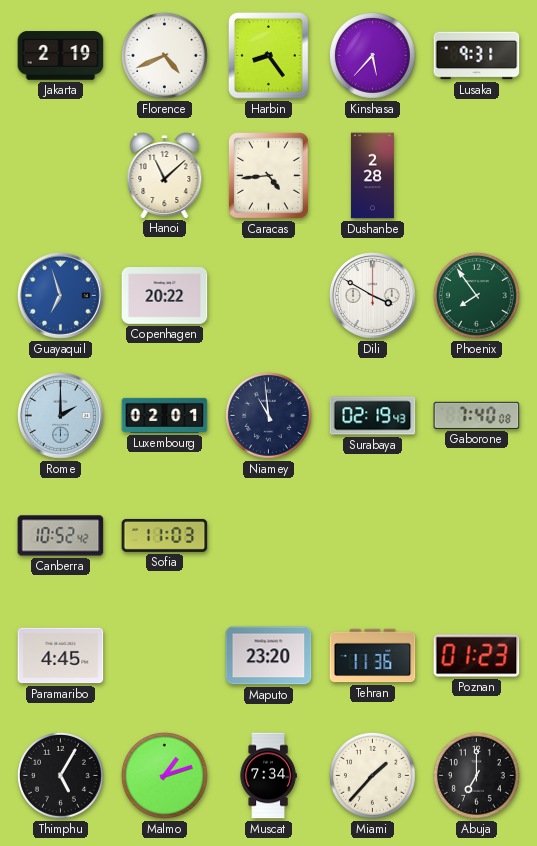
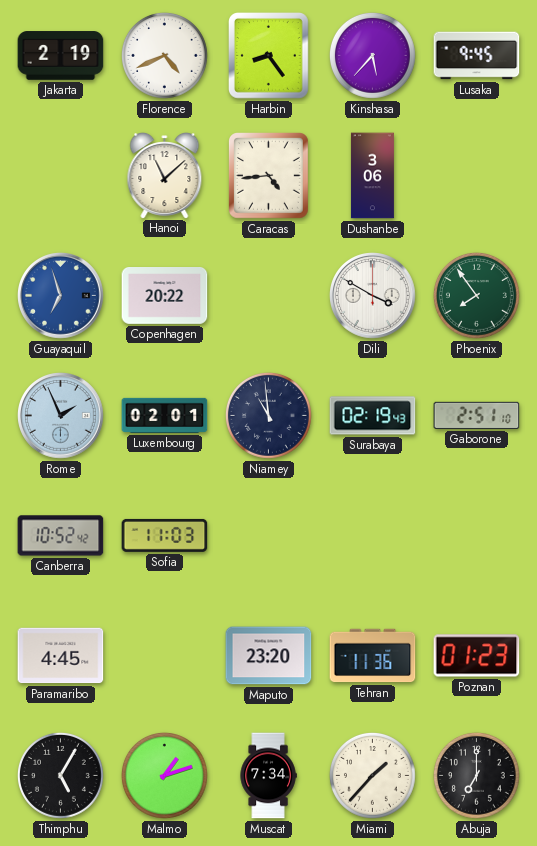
Lusaka: 9:31 -> 9:45
Dushanbe: 2:28 -> 3:06
Rome: 2:00 -> 1:56
Gaborone: 7:40 -> 2:51
